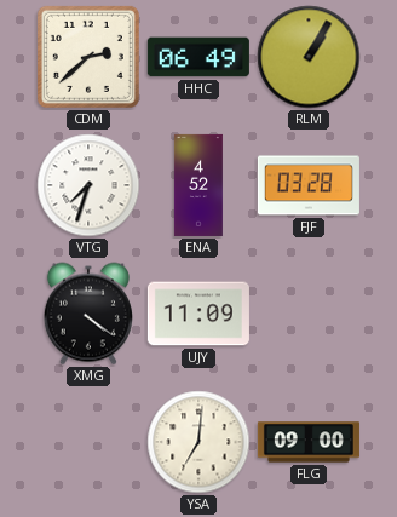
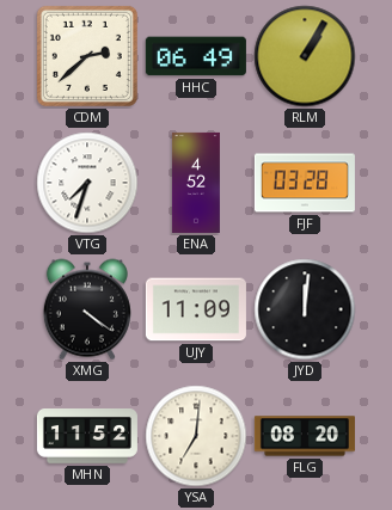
JYD: none -> 12:01
MHN: none -> 11:52
FLG: 09:00 -> 08:20
